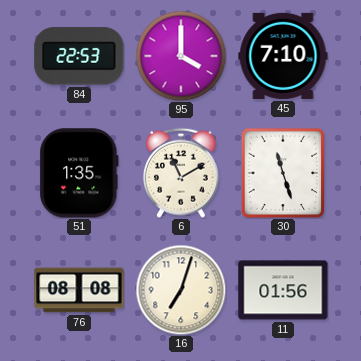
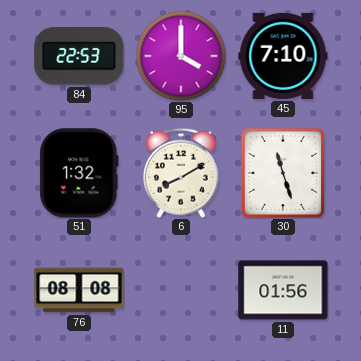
51: 1:35 -> 1:32
6: 11:10 -> 8:10
16: 7:03 -> none
